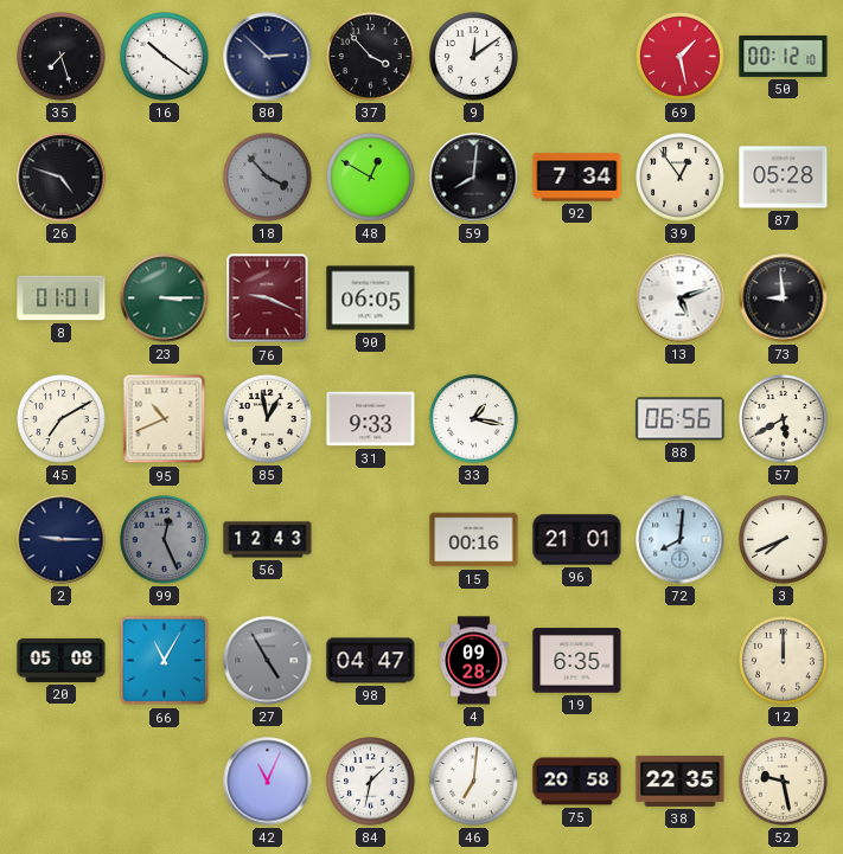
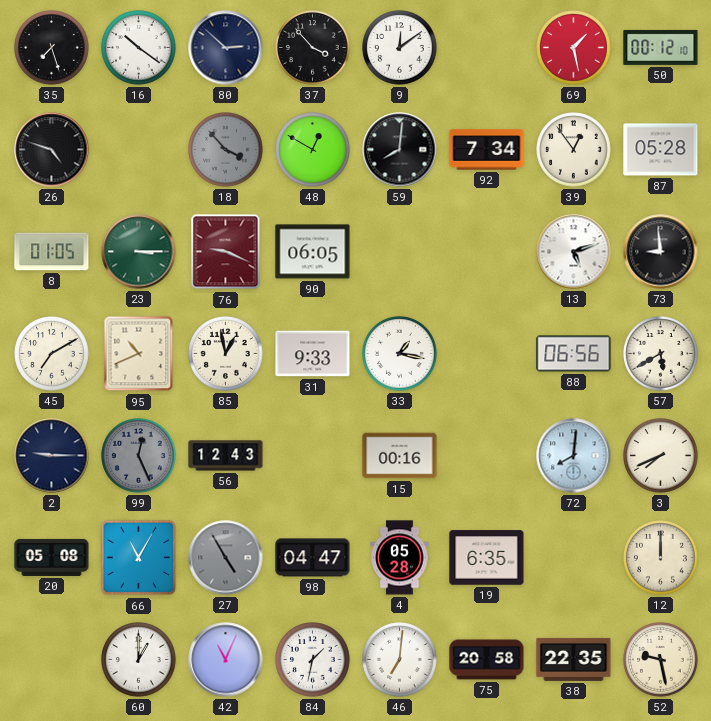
8: 01:01 -> 01:05
96: 21:01 -> none
4: 09:28 -> 05:28
60: none -> 1:00
